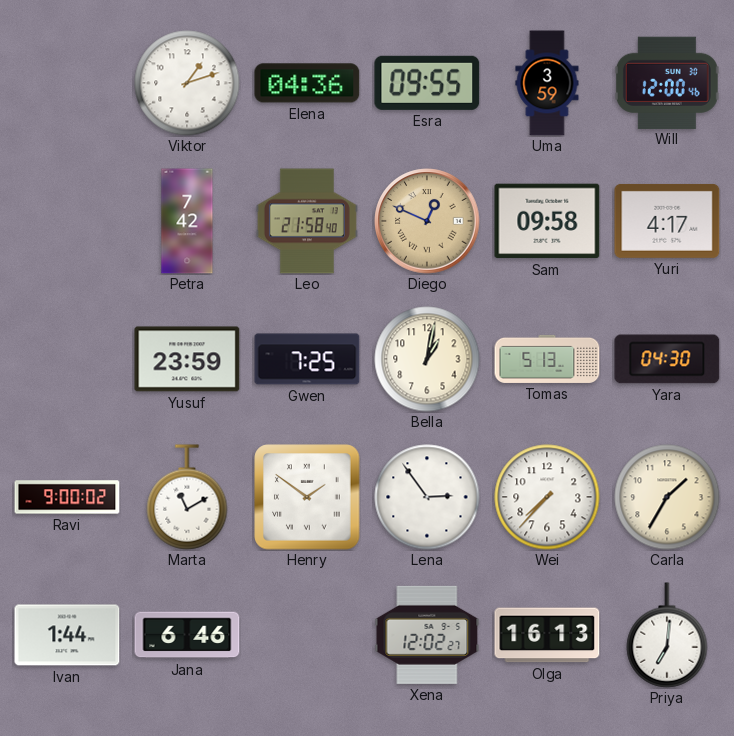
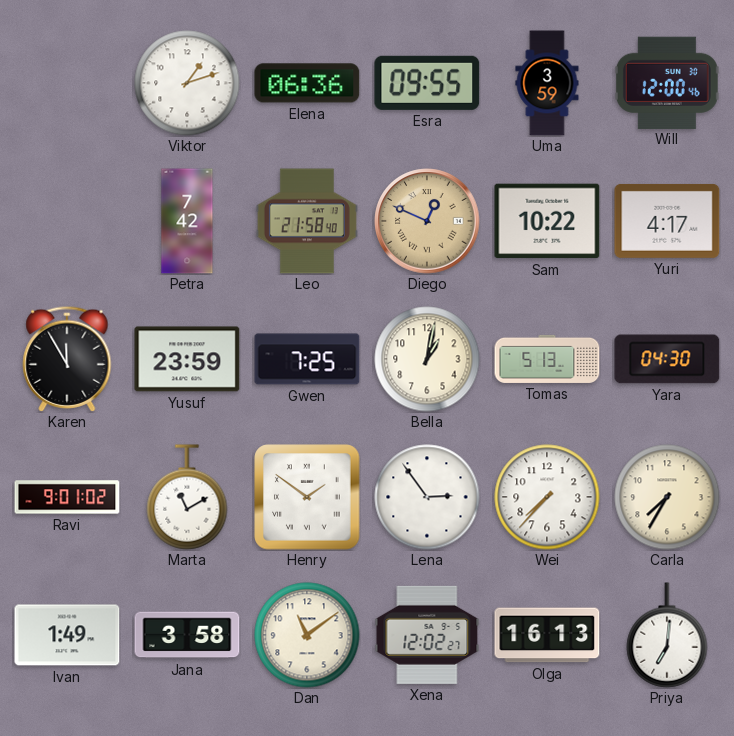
Elena: 04:36 -> 06:36
Sam: 09:58 -> 10:22
Karen: none -> 11:55
Ravi: 9:00 -> 9:01
Carla: 1:35 -> 7:35
Ivan: 1:44 -> 1:49
Jana: 6:46 -> 3:58
Dan: none -> 11:09
